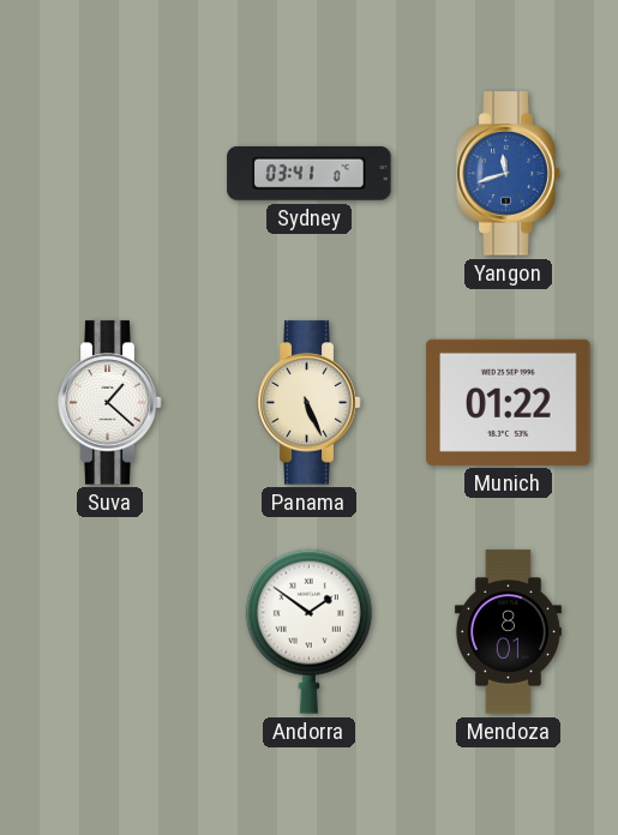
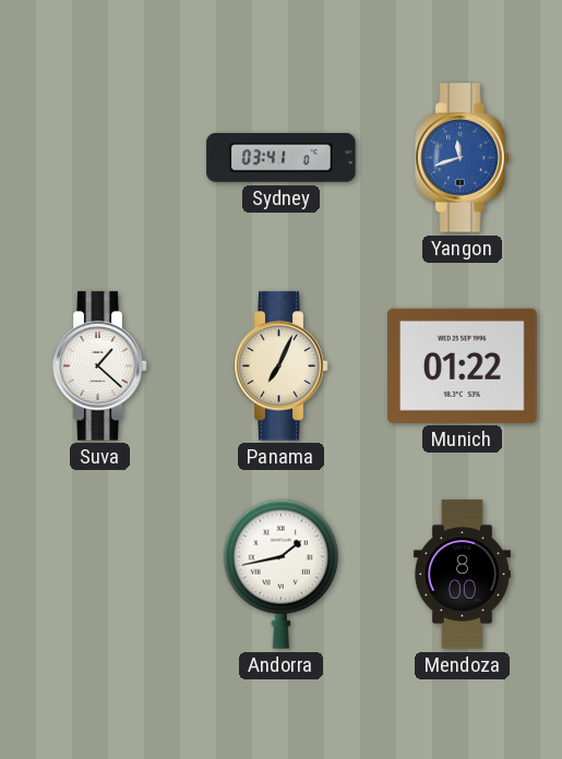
Panama: 5:26 -> 7:04
Andorra: 1:51 -> 1:43
Mendoza: 8:01 -> 8:00
